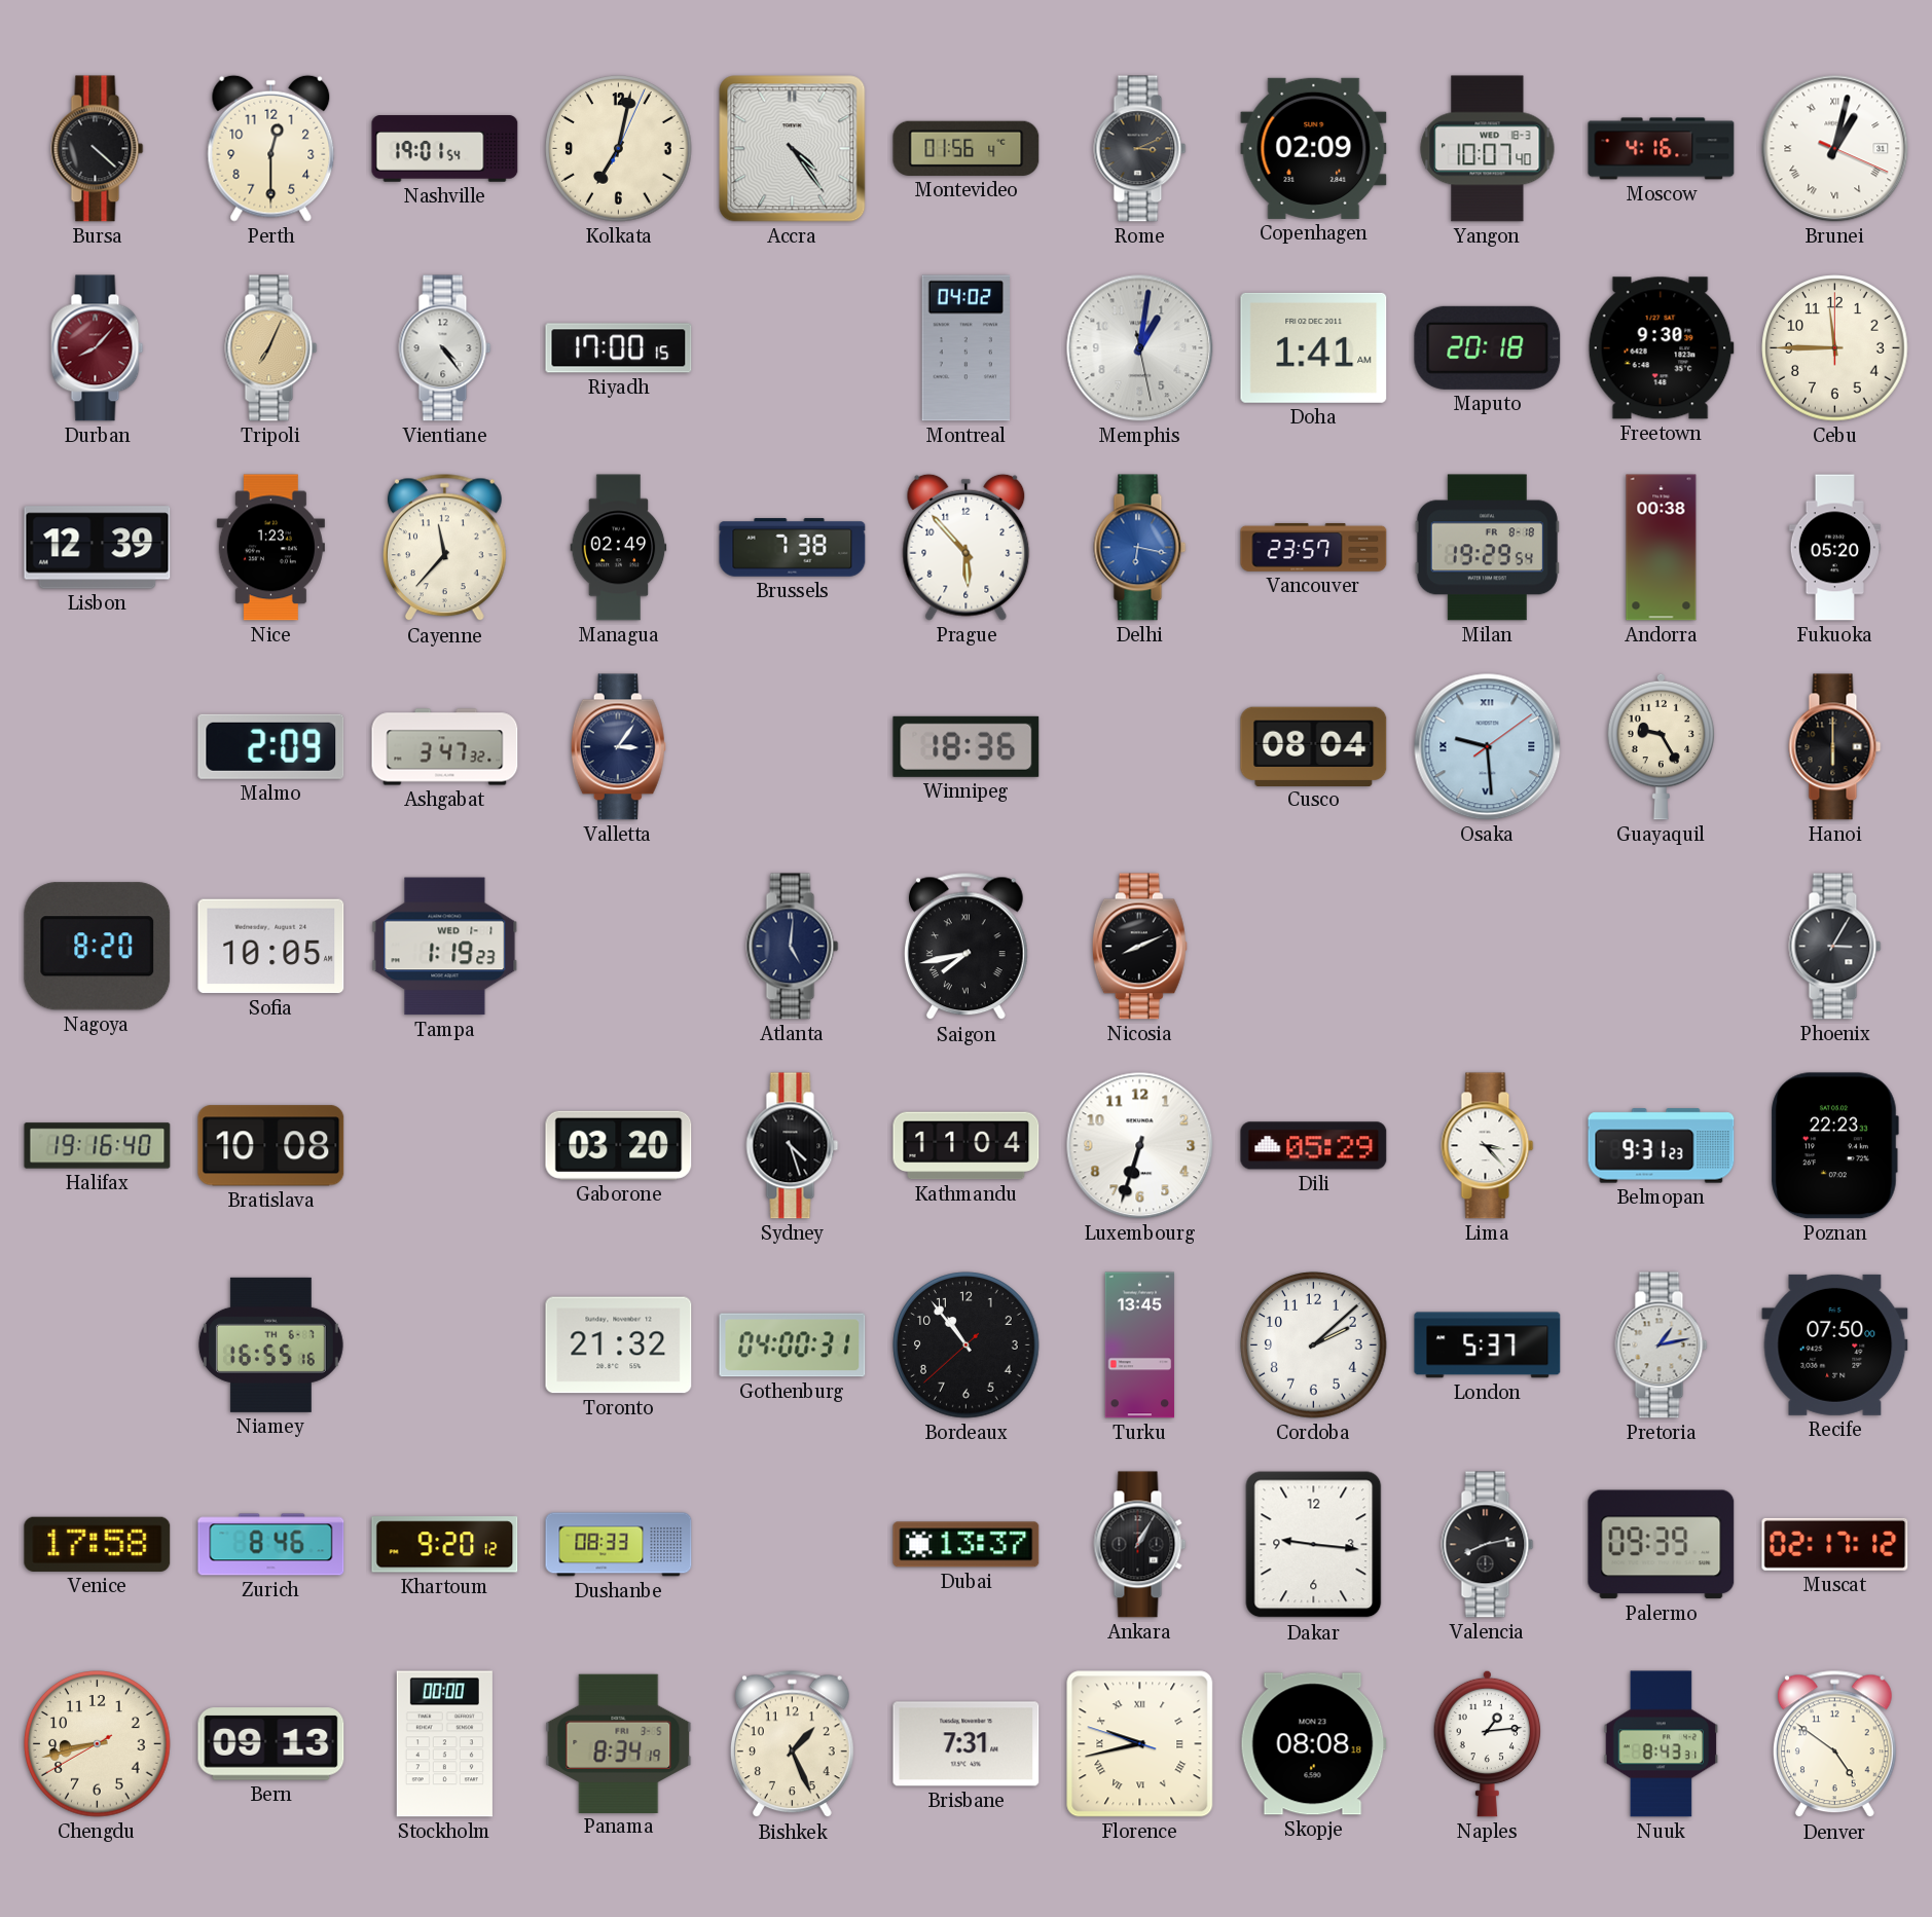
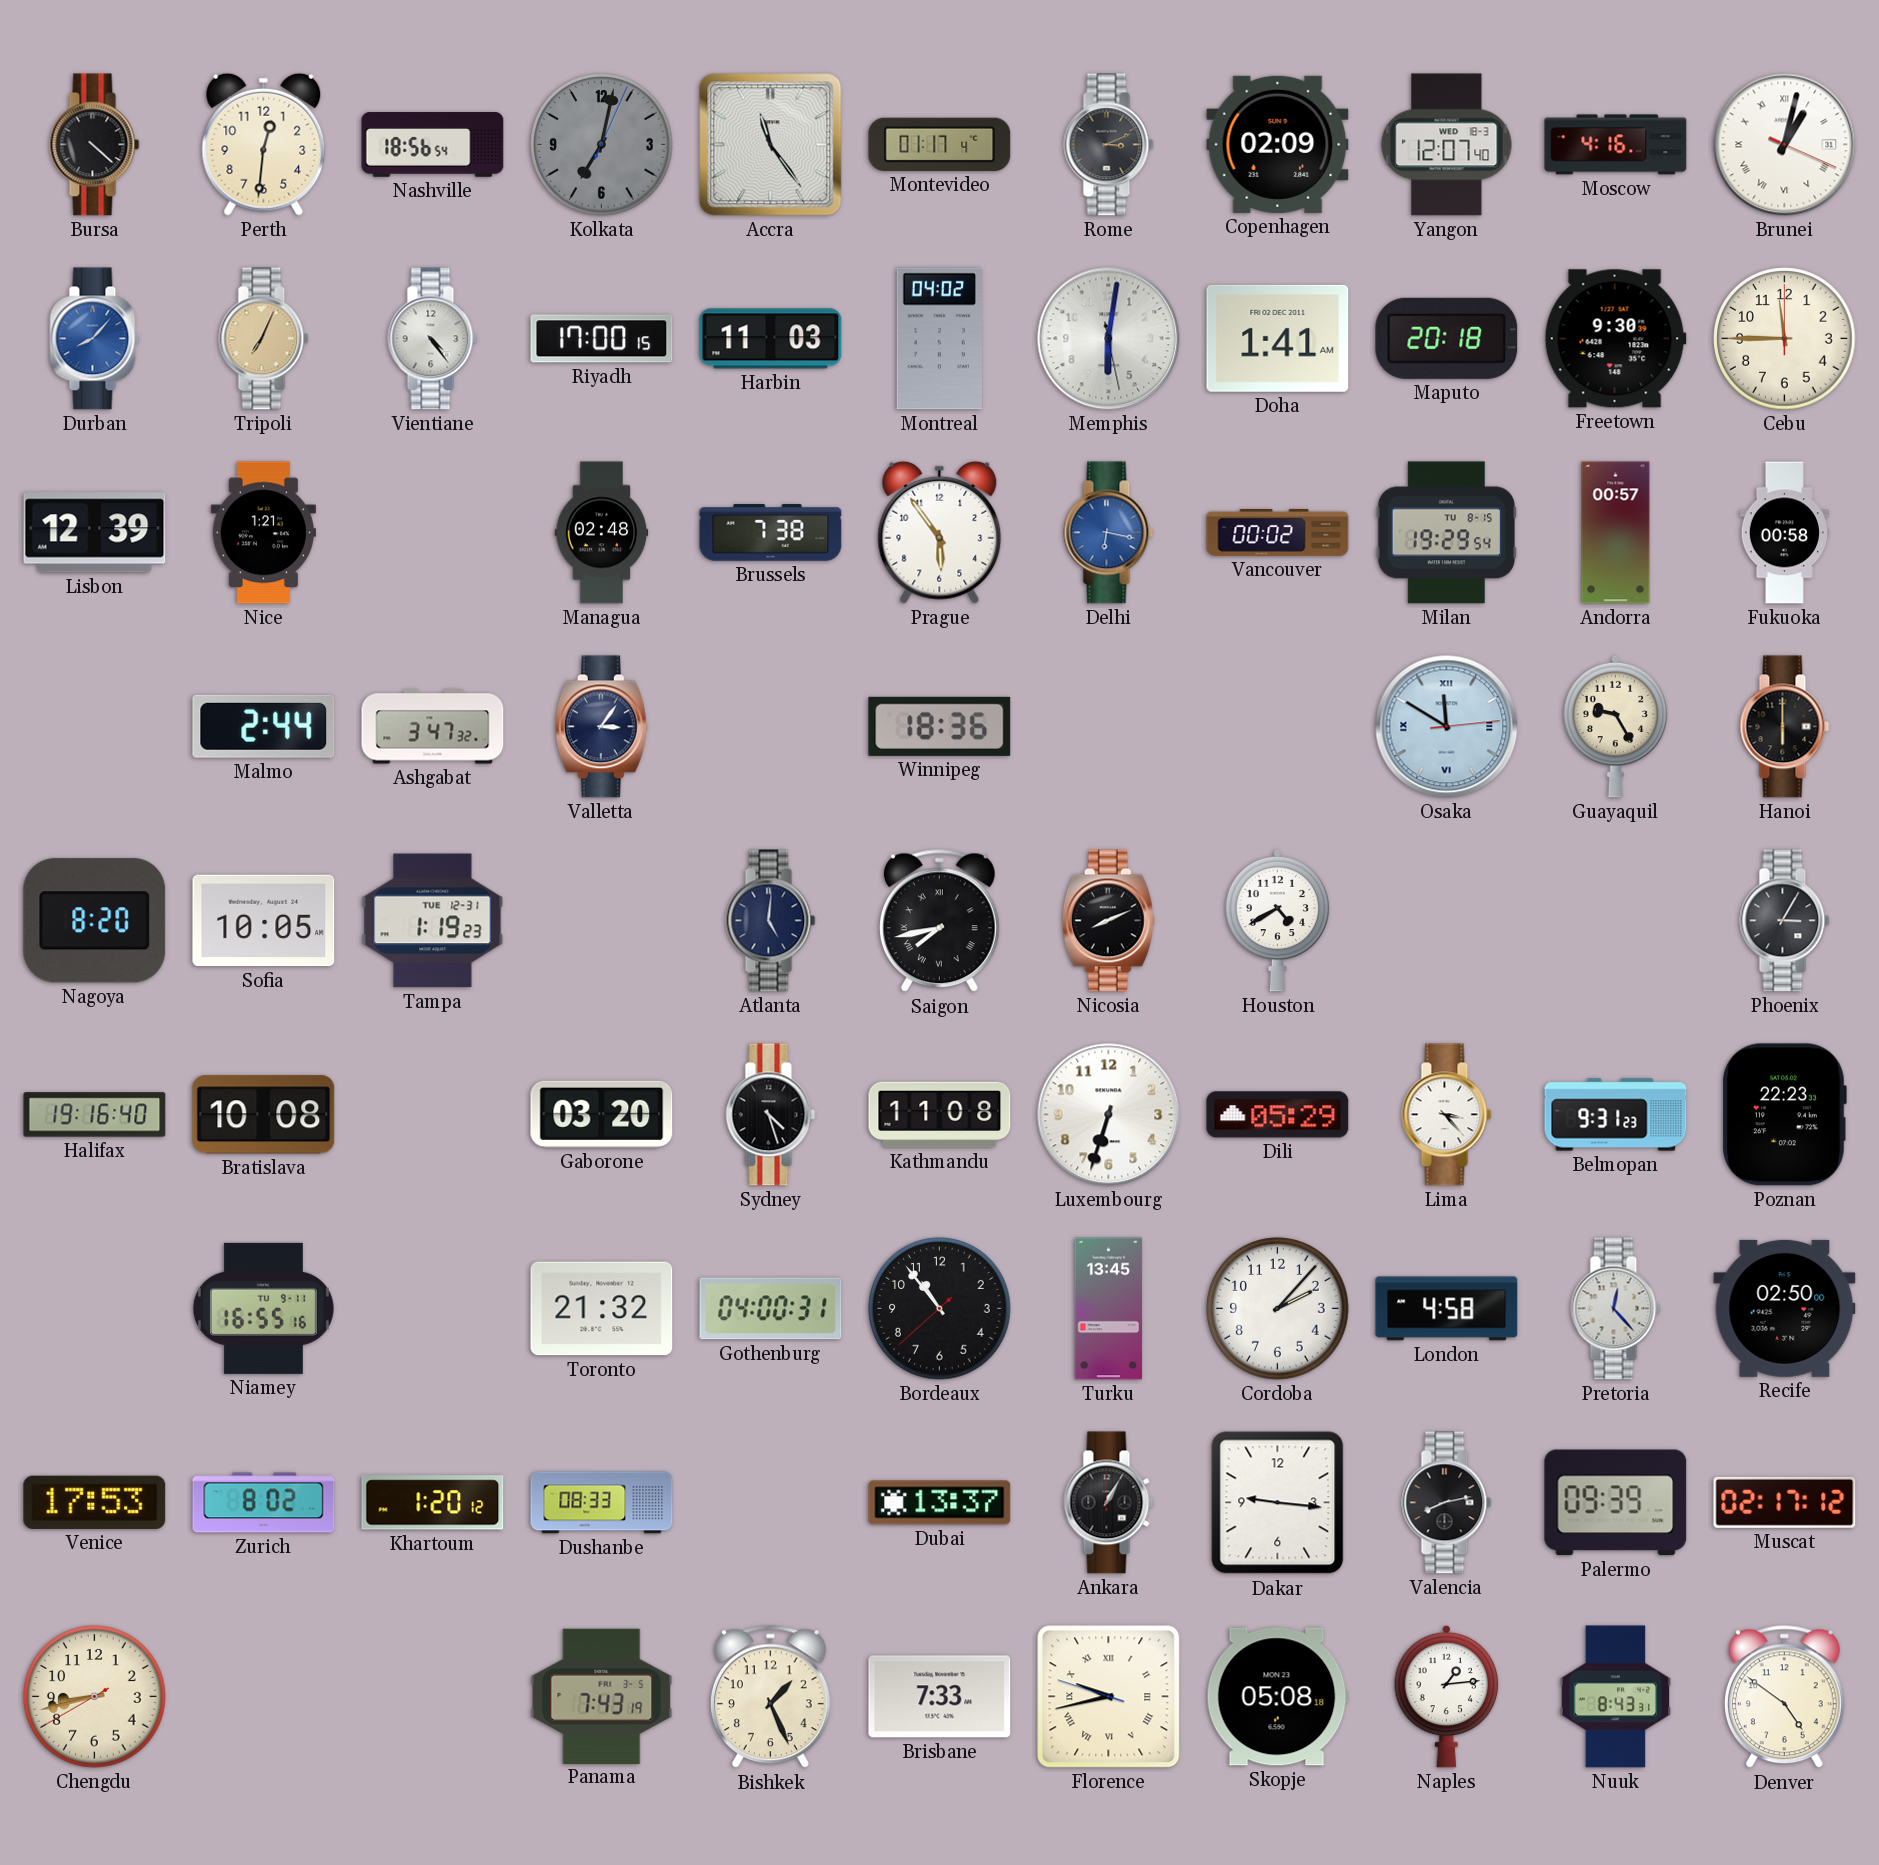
Perth: 12:30 -> 12:31
Nashville: 19:01 -> 18:56
Kolkata dial: cream -> grey
Accra: 4:24 -> 11:24
Montevideo: 01:56 -> 01:17
Yangon: 10:07 -> 12:07
Durban dial: burgundy -> blue
Harbin: none -> 11:03
Memphis: 1:01 -> 6:01
Nice: 1:23 -> 1:21
Cayenne: 11:37 -> none
Managua: 02:49 -> 02:48
Prague: 5:53 -> 5:54
Vancouver: 23:57 -> 00:02
Milan date: FR 8-18 -> TU 8-15
Andorra: 00:38 -> 00:57
Fukuoka: 05:20 -> 00:58
Malmo: 2:09 -> 2:44
Cusco: 08:04 -> none
Osaka: 9:29 -> 11:50
Tampa date: WED 1-1 -> TUE 12-31
Houston: none -> 4:40
Kathmandu: 11:04 -> 11:08
Niamey date: TH 6-7 -> TU 9-11
Cordoba: 2:08 -> 2:07
London: 5:37 -> 4:58
Pretoria: 1:13 -> 12:23
Recife: 07:50 -> 02:50
Venice: 17:58 -> 17:53
Zurich: 8:46 -> 8:02
Khartoum: 9:20 -> 1:20
Bern: 09:13 -> none
Stockholm: 00:00 -> none
Panama: 8:34 -> 7:43
Brisbane: 7:31 -> 7:33
Skopje: 08:08 -> 05:08
